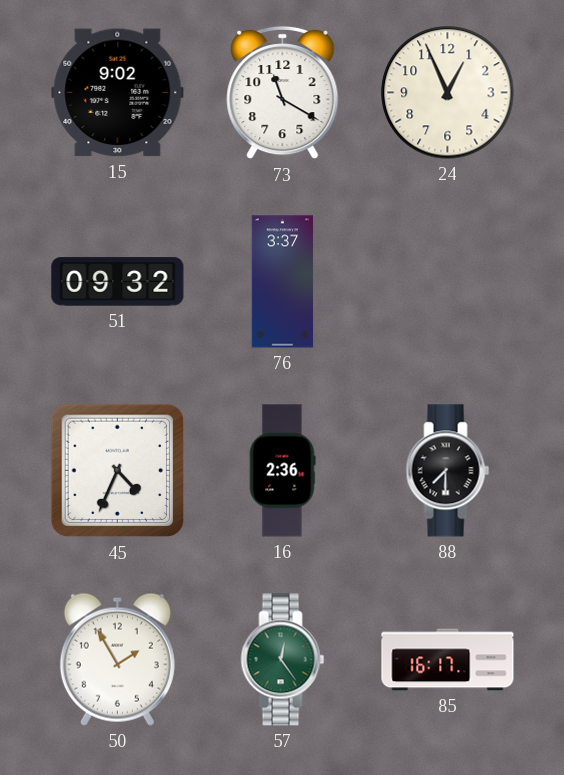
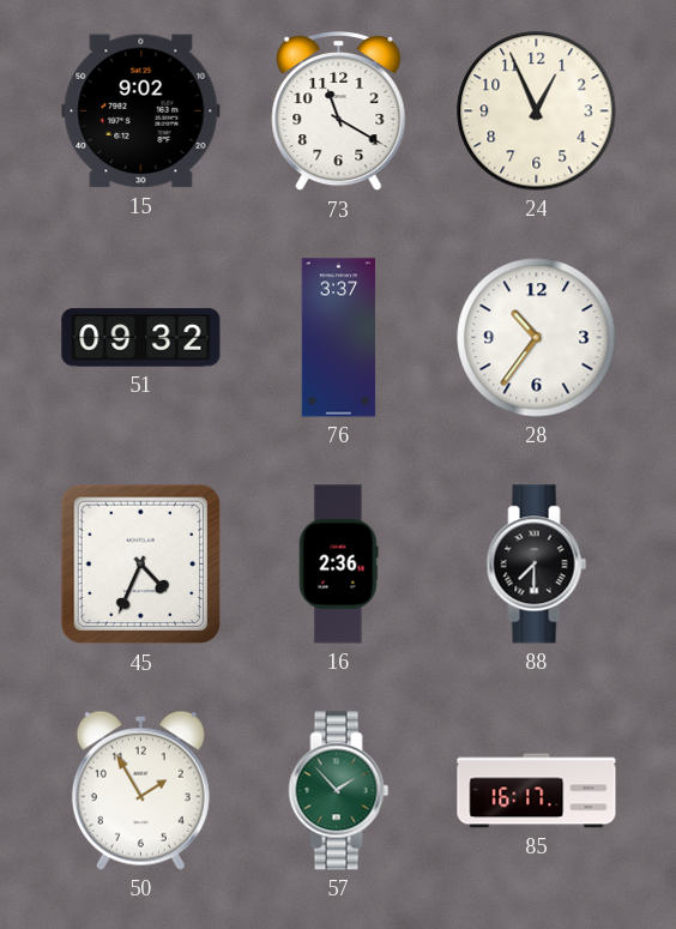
28: none -> 10:36
57: 12:24 -> 1:53
